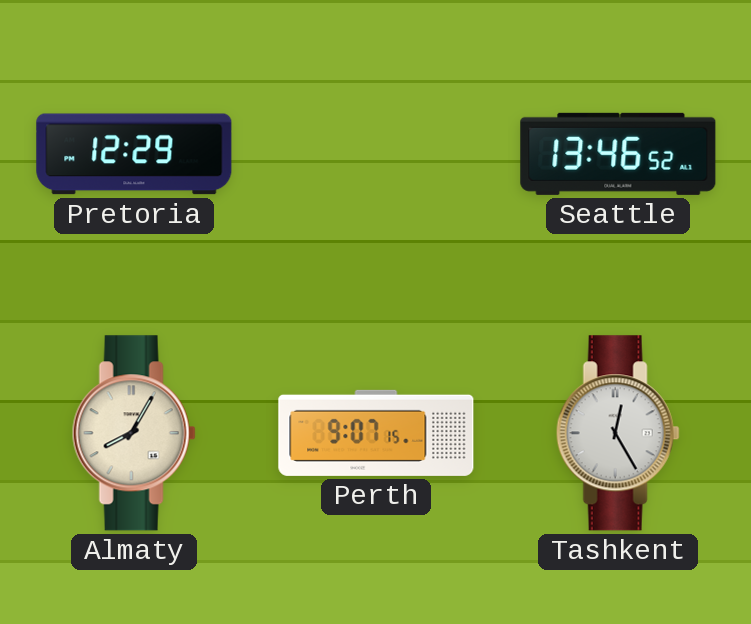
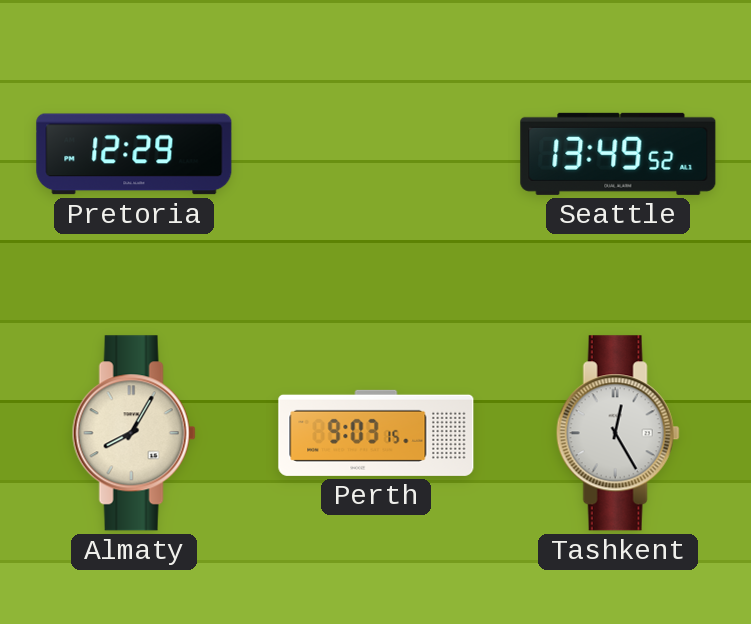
Seattle: 13:46 -> 13:49
Perth: 9:07 -> 9:03
